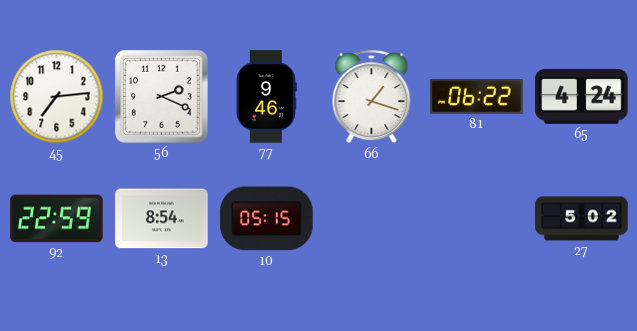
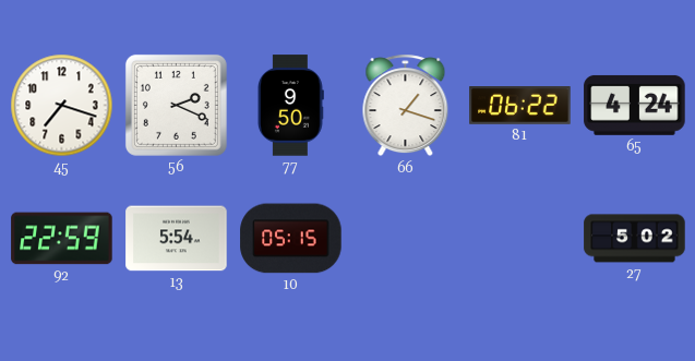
45: 7:14 -> 7:18
77: 9:46 -> 9:50
13: 8:54 -> 5:54
